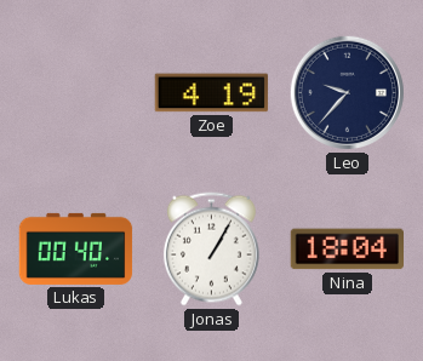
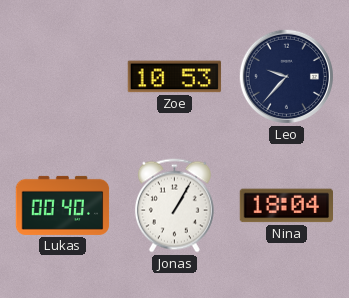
Zoe: 4:19 -> 10:53
